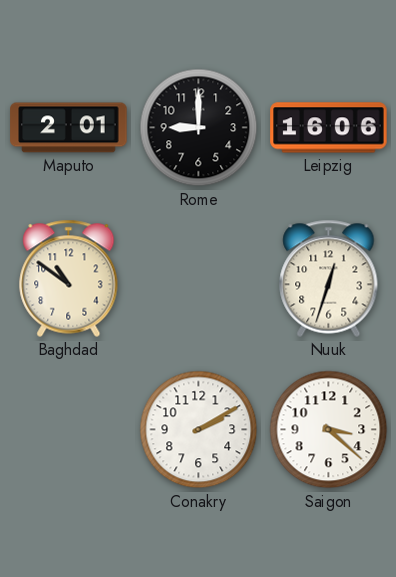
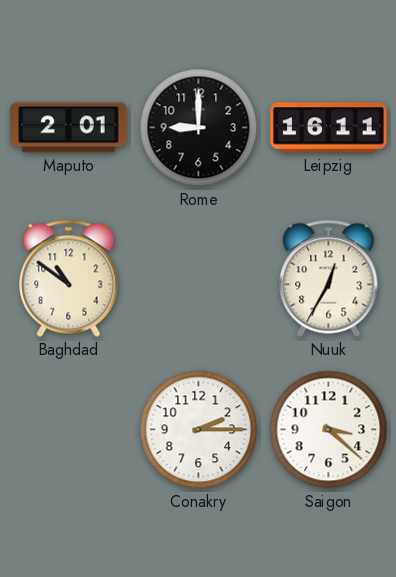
Leipzig: 16:06 -> 16:11
Nuuk: 12:33 -> 12:35
Conakry: 2:10 -> 2:15
